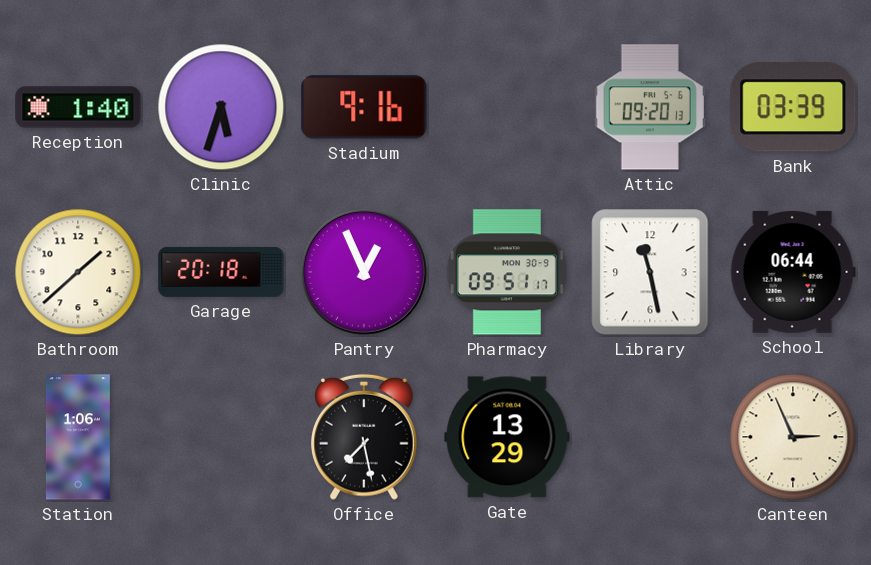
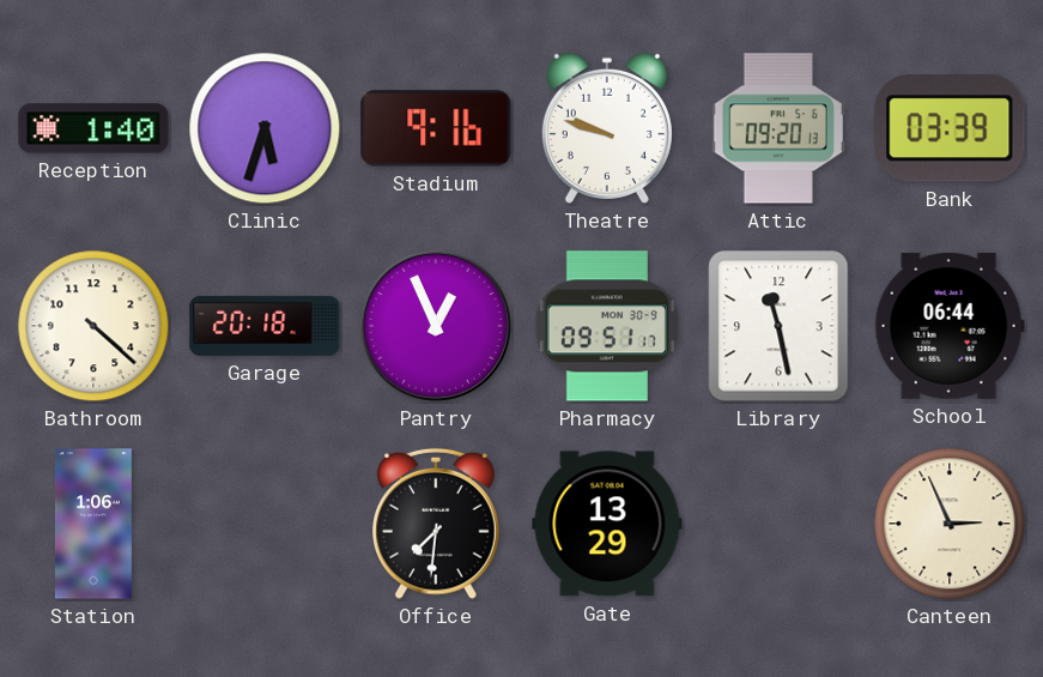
Theatre: none -> 9:48
Bathroom: 1:38 -> 4:22
Office: 7:28 -> 7:31
